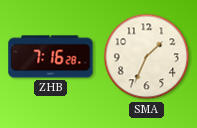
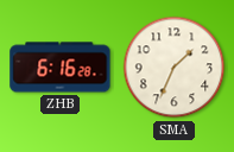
ZHB: 7:16 -> 6:16
